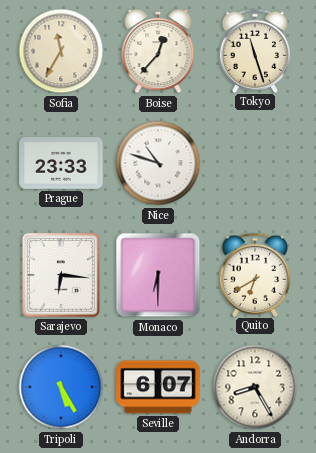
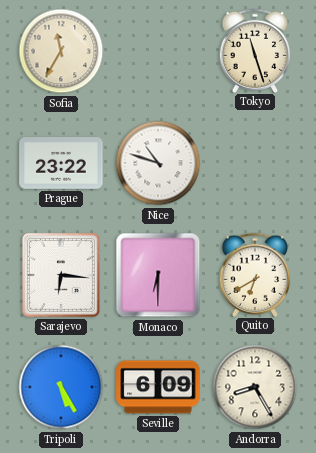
Boise: 12:37 -> none
Prague: 23:33 -> 23:22
Seville: 6:07 -> 6:09
